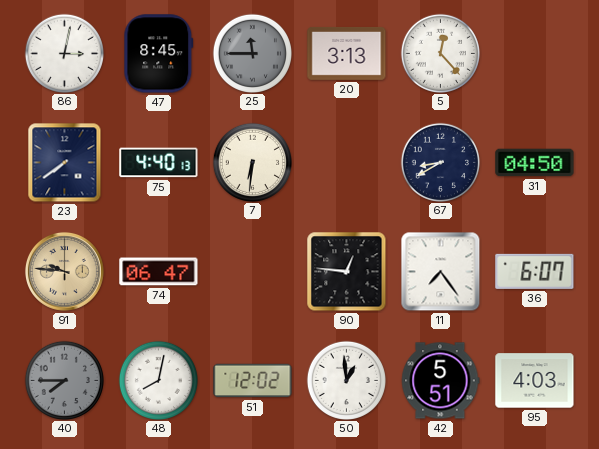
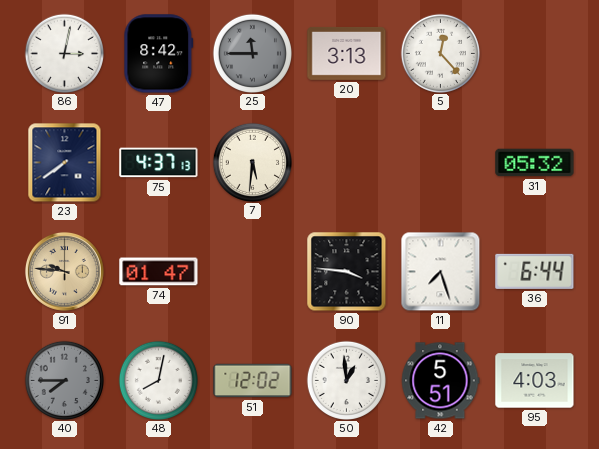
47: 8:45 -> 8:42
75: 4:40 -> 4:37
7: 6:31 -> 5:31
67: 8:40 -> none
31: 04:50 -> 05:32
74: 06:47 -> 01:47
90: 12:46 -> 3:46
11: 7:24 -> 7:27
36: 6:07 -> 6:44
